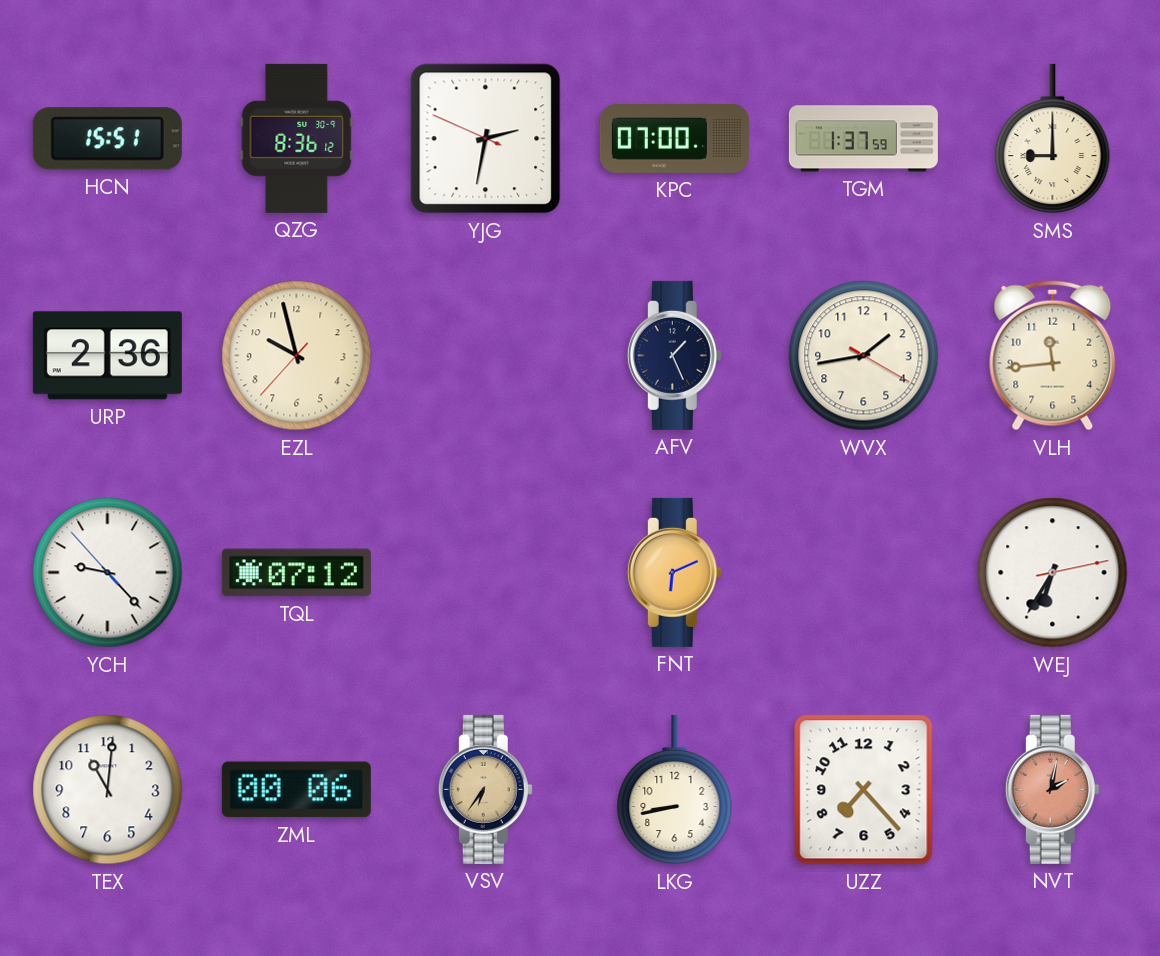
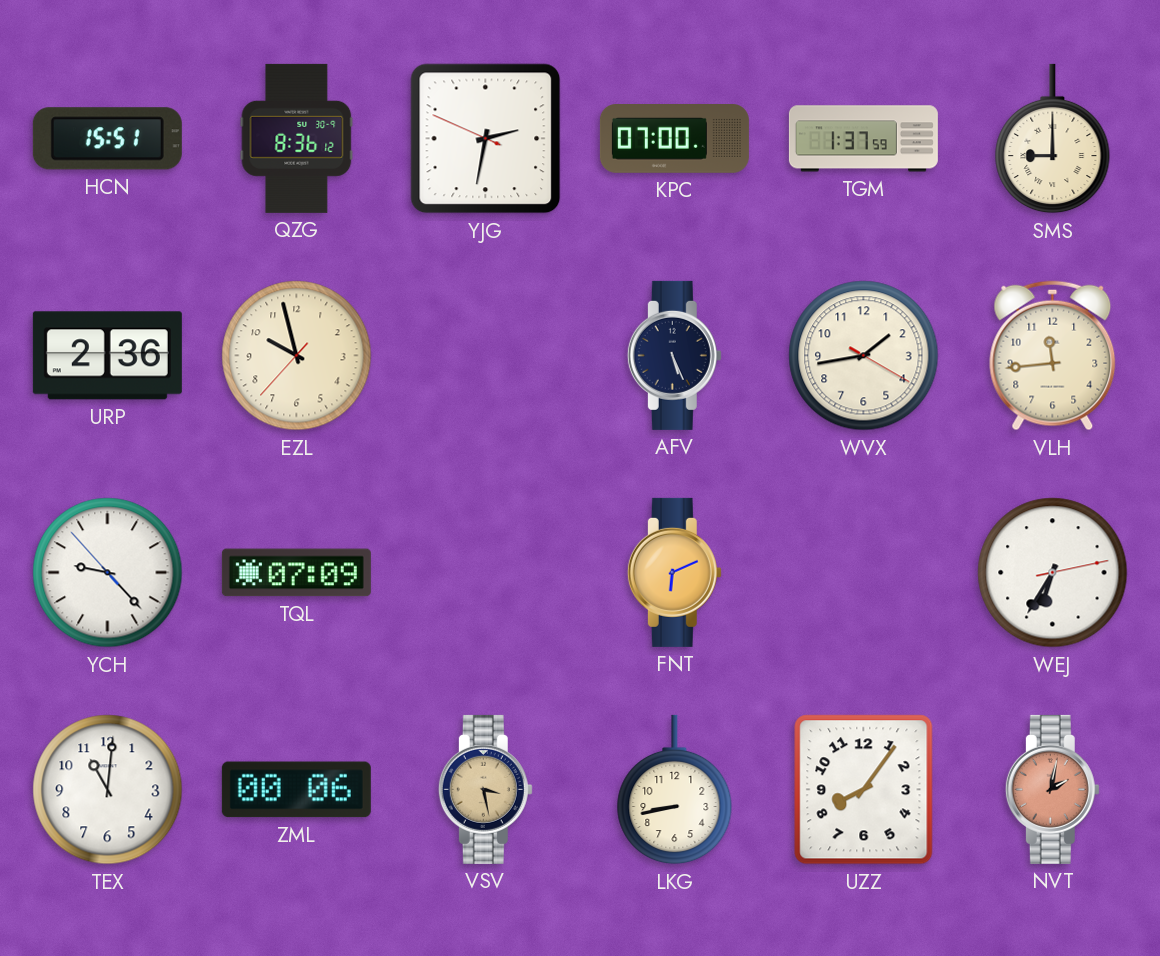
AFV: 1:26 -> 5:26
TQL: 07:12 -> 07:09
VSV: 6:36 -> 3:28
UZZ: 7:23 -> 8:06
